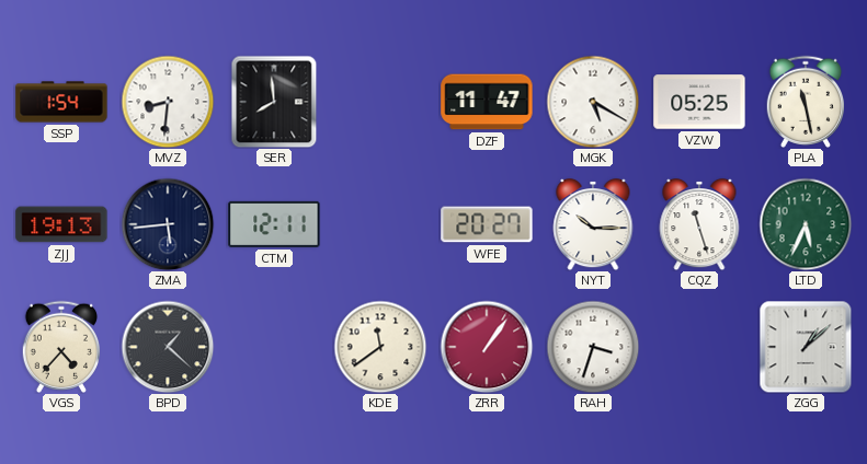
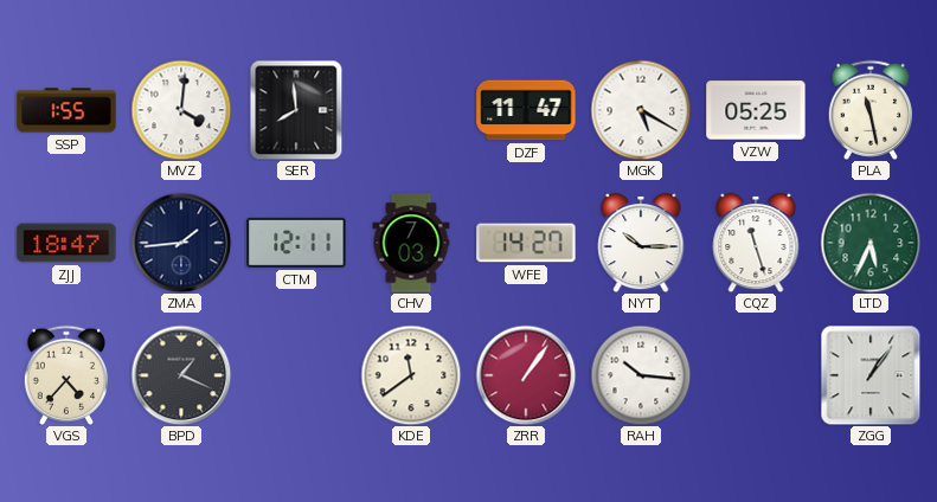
SSP: 1:54 -> 1:55
MVZ: 8:31 -> 4:01
ZJJ: 19:13 -> 18:47
ZMA: 5:44 -> 1:44
CHV: none -> 7:03
WFE: 20:27 -> 14:27
BPD: 1:22 -> 1:19
RAH: 3:33 -> 10:16
ZGG: 1:08 -> 1:06
